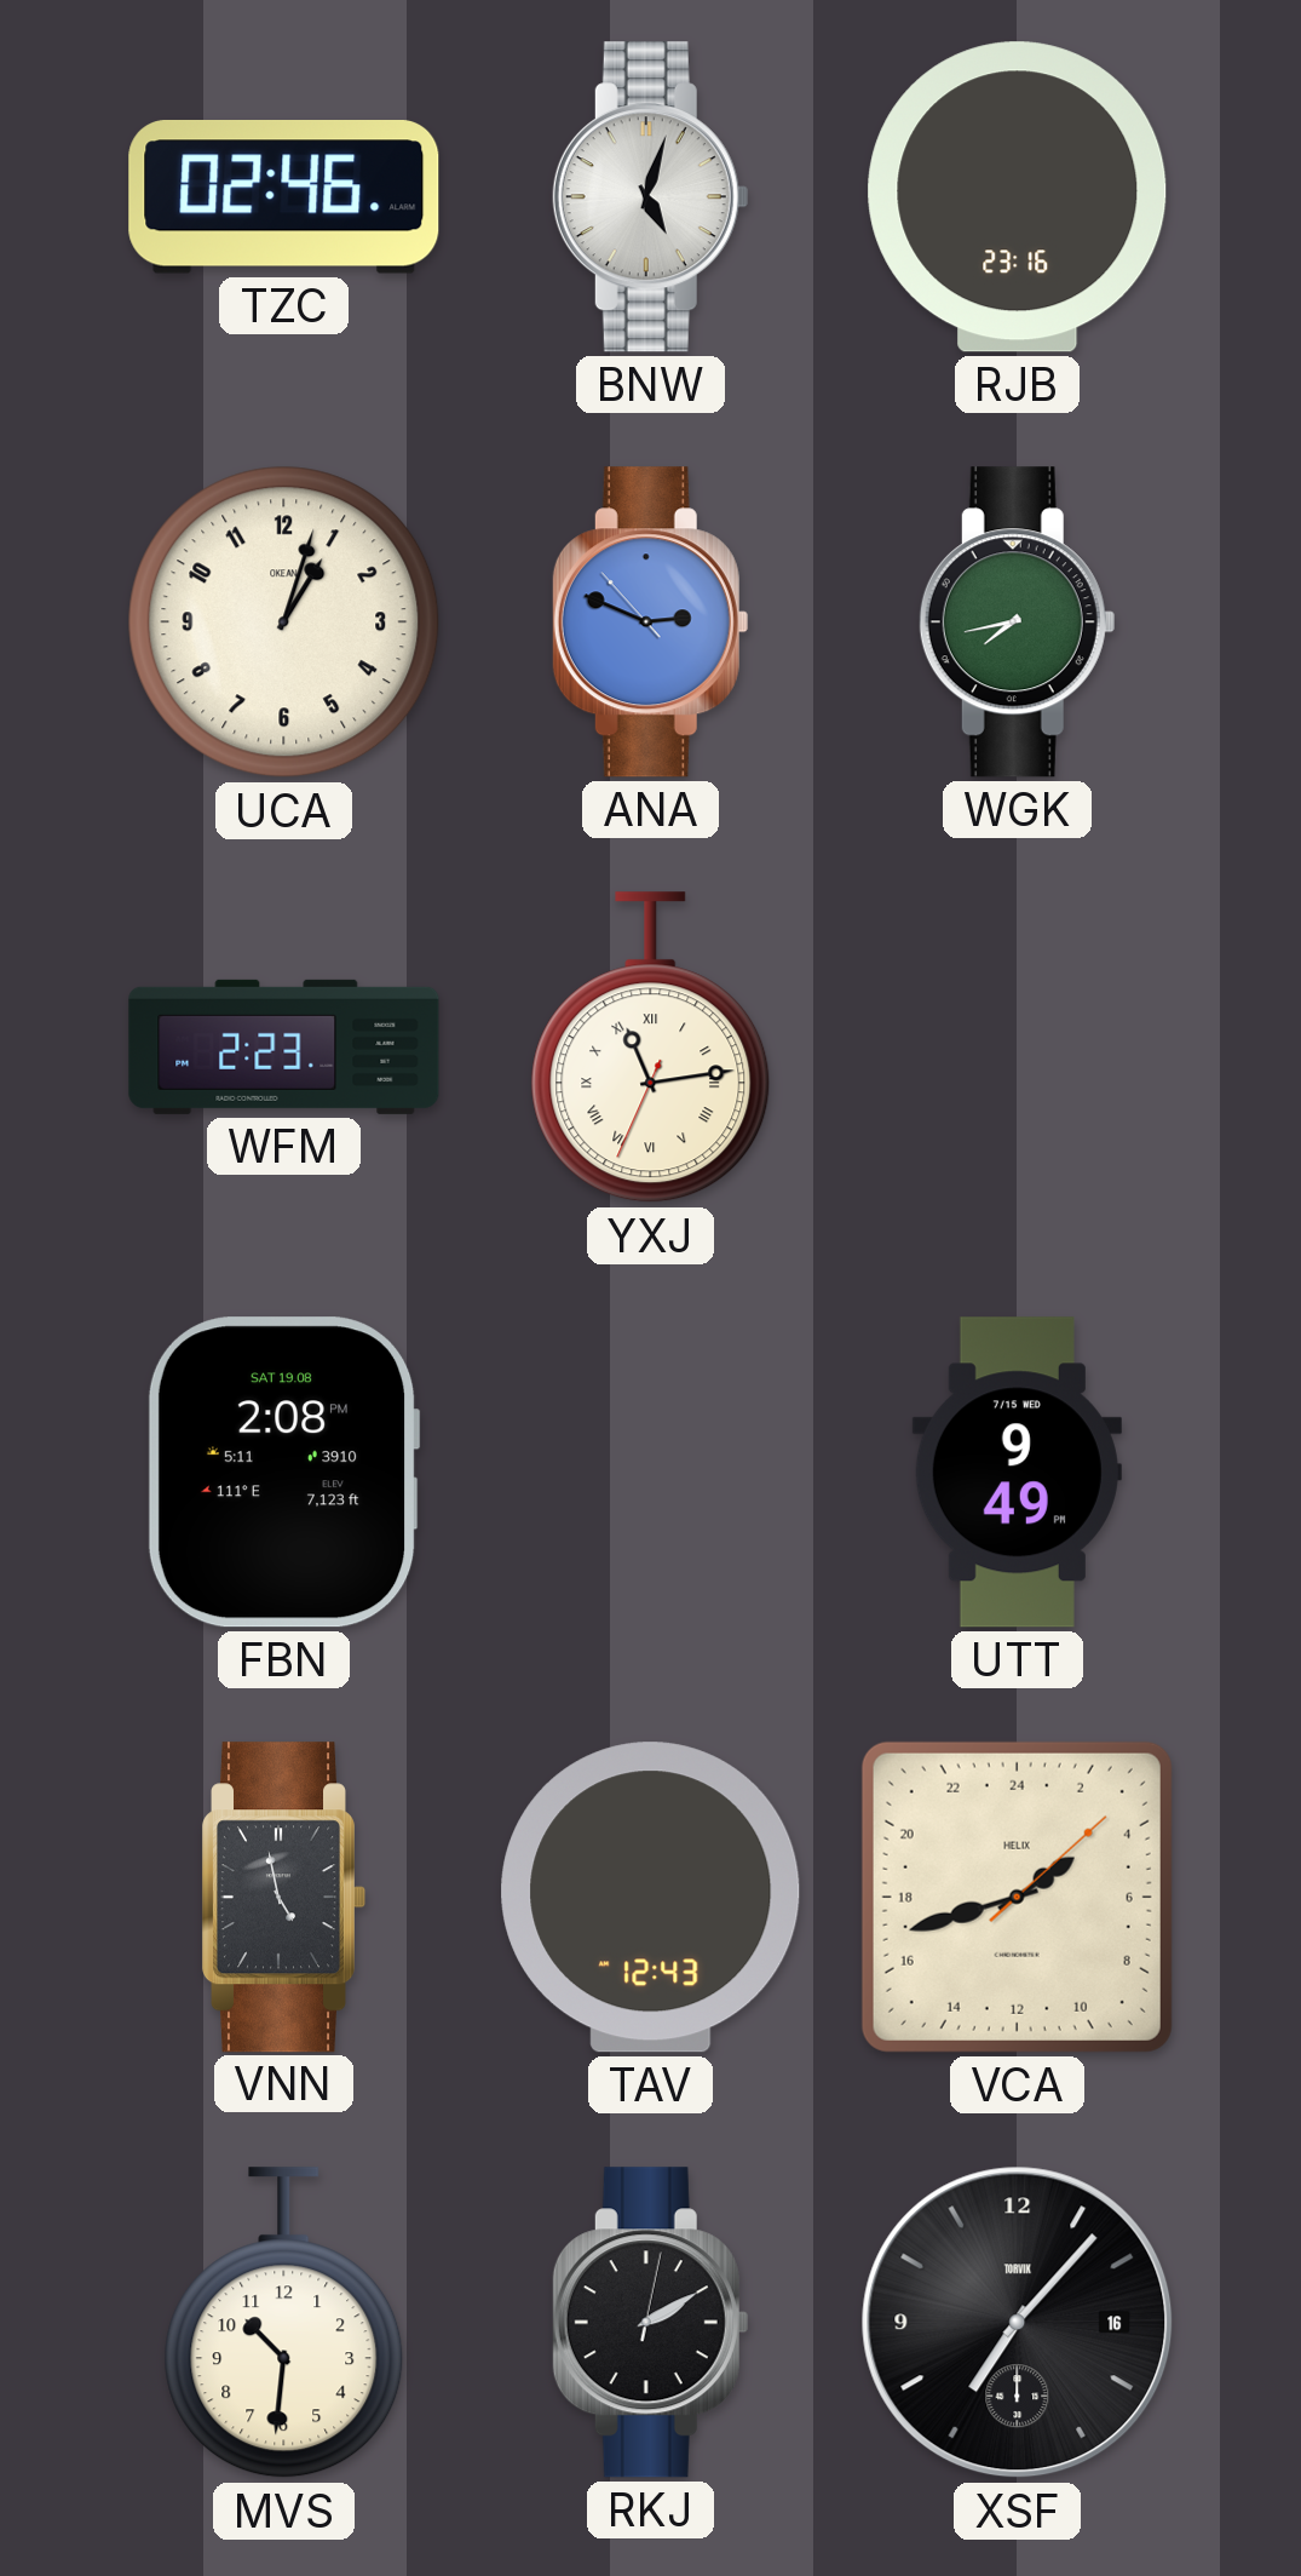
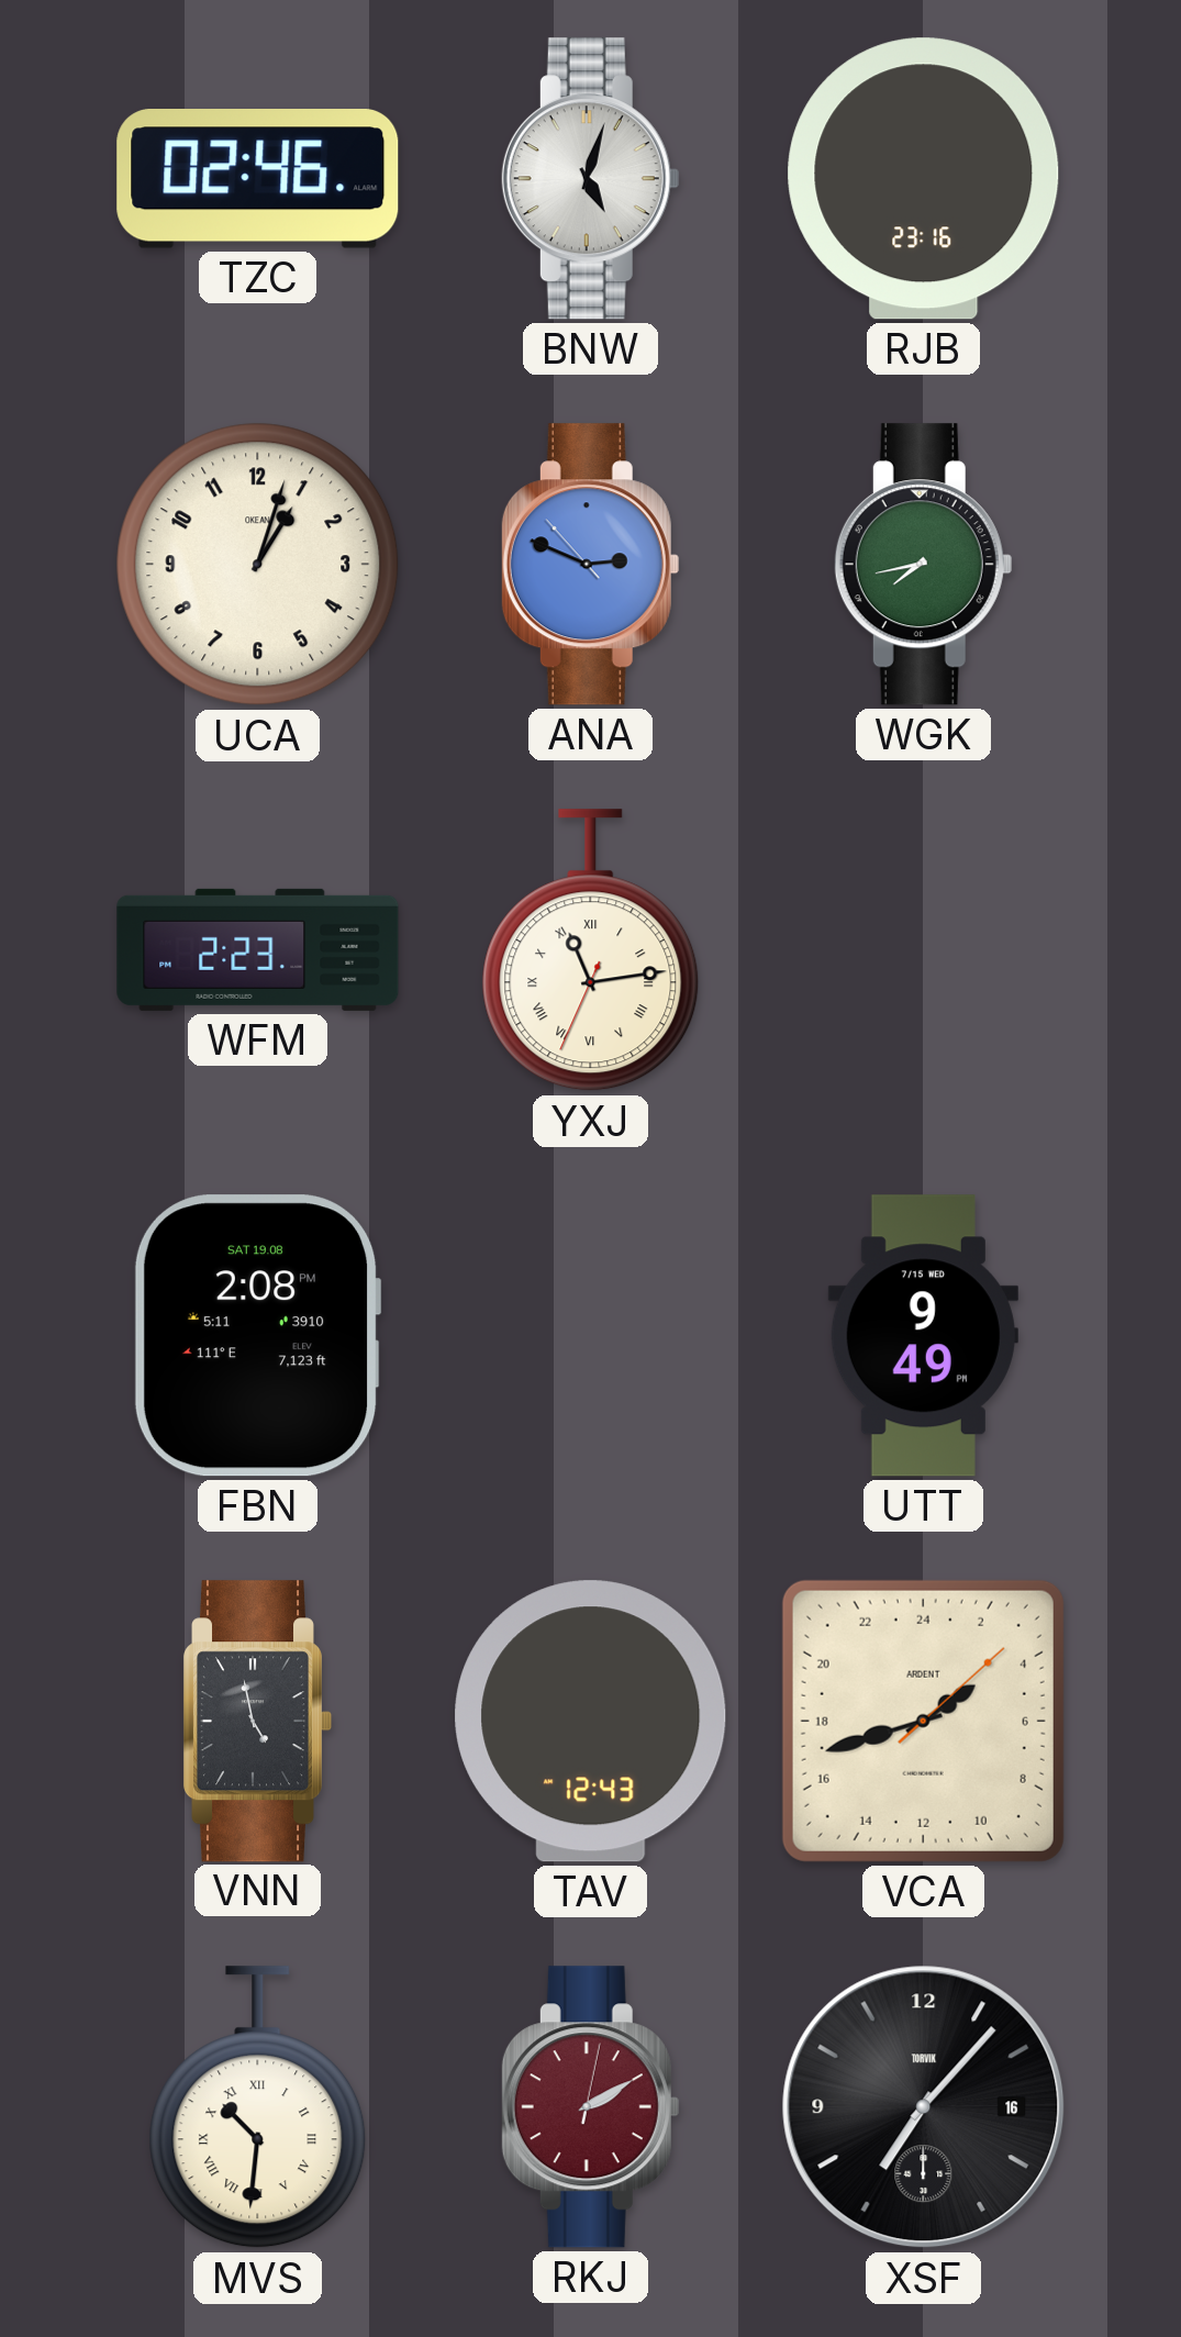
VCA brand: HELIX -> ARDENT
MVS numerals: Arabic -> Roman
RKJ dial: black -> burgundy
